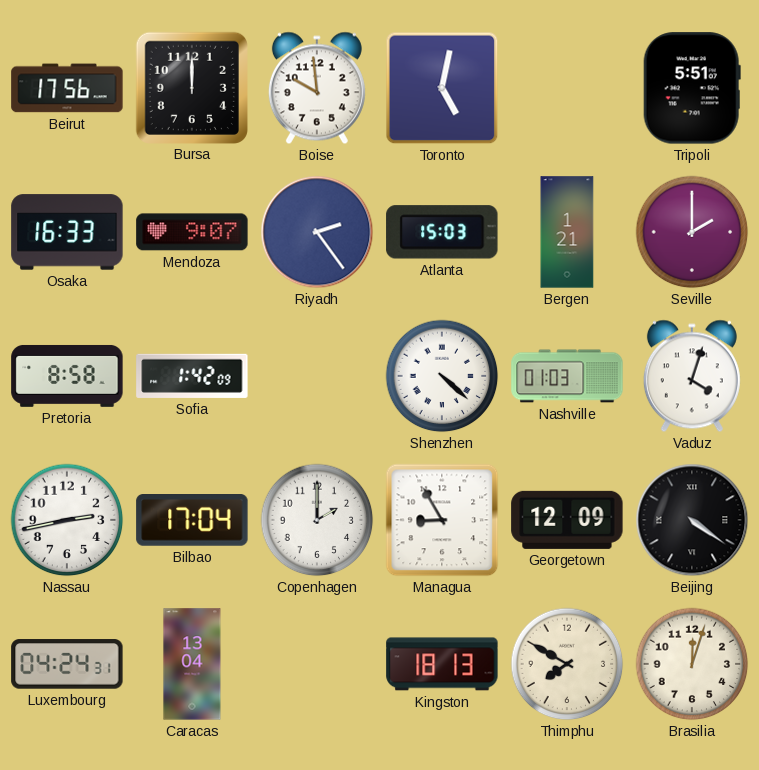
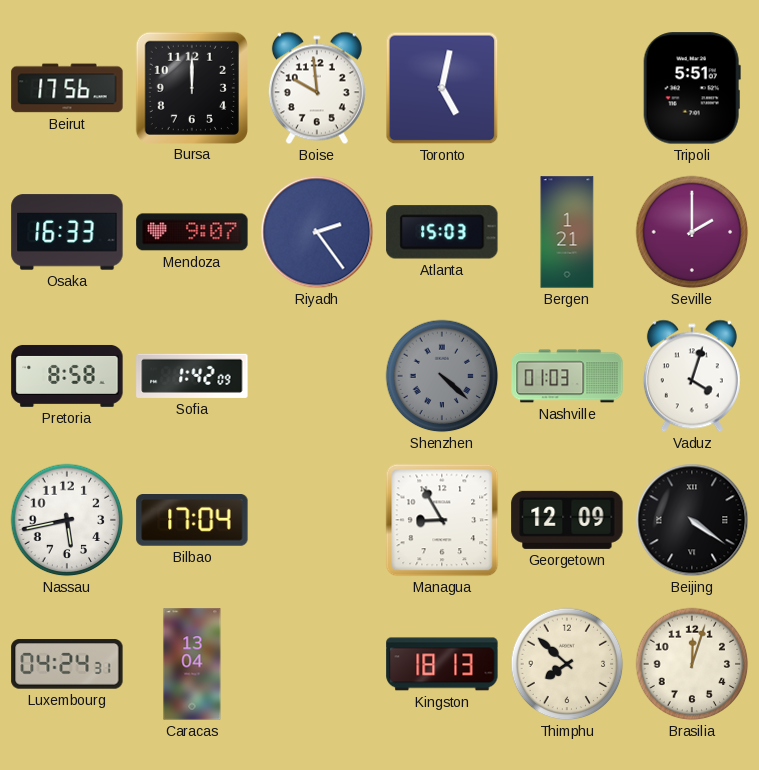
Shenzhen dial: white -> grey
Nassau: 2:43 -> 5:43
Copenhagen: 2:00 -> none
Thimphu: 7:50 -> 7:52
